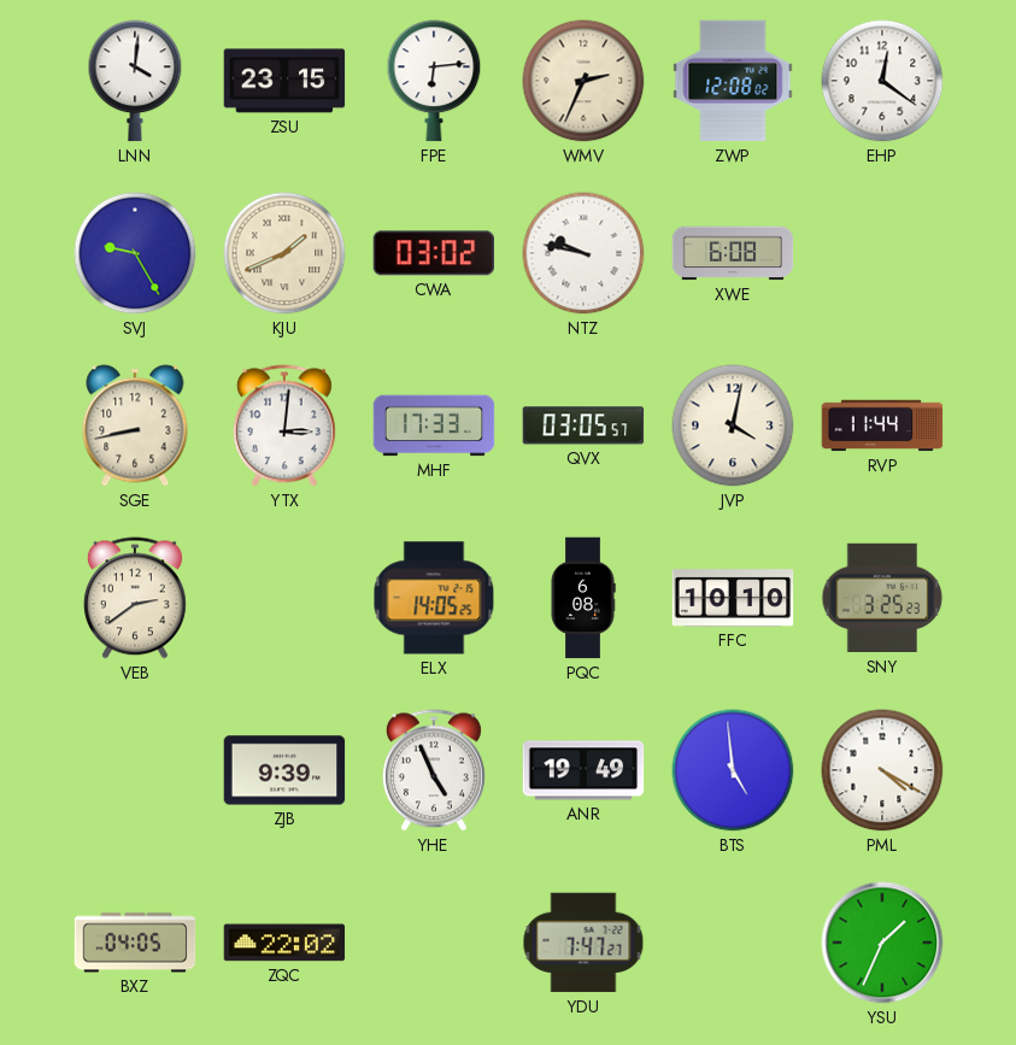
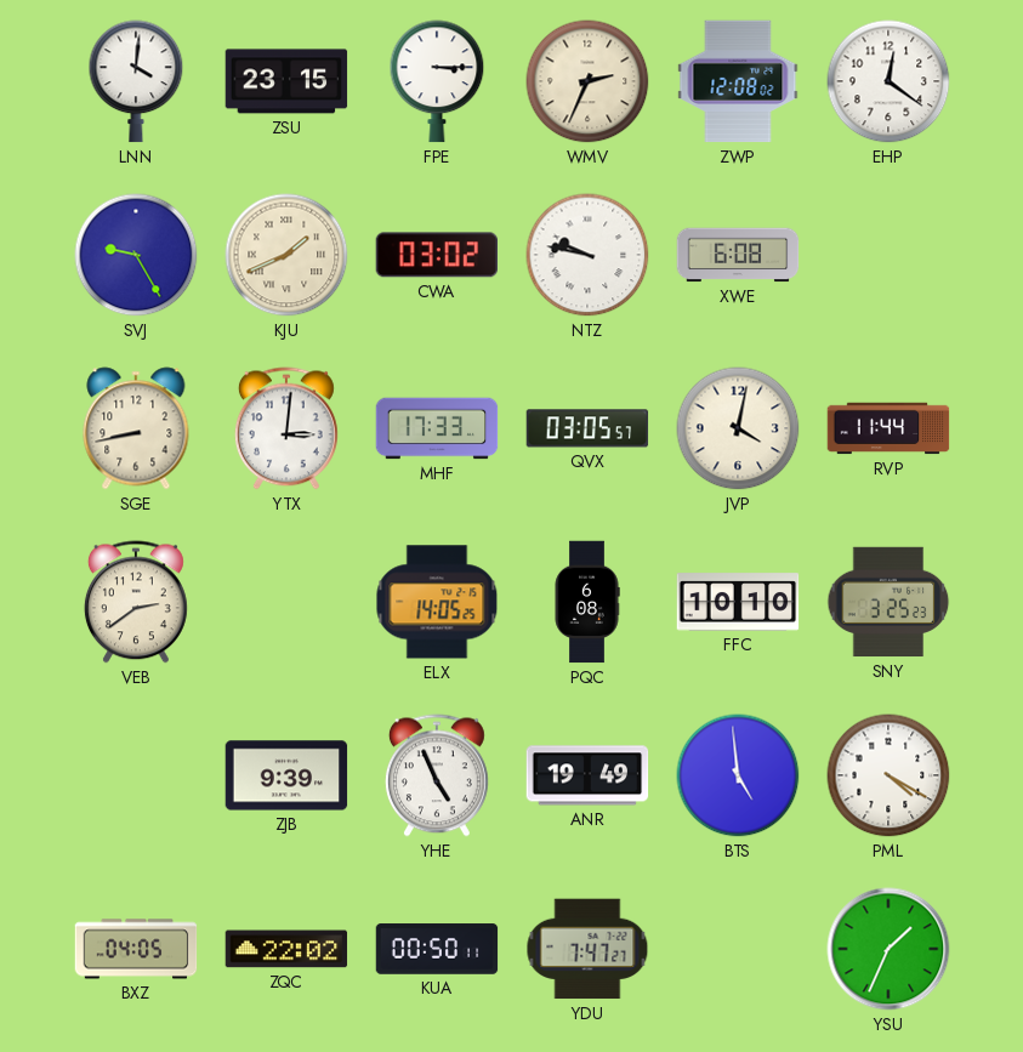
FPE: 6:14 -> 3:15
KUA: none -> 00:50
